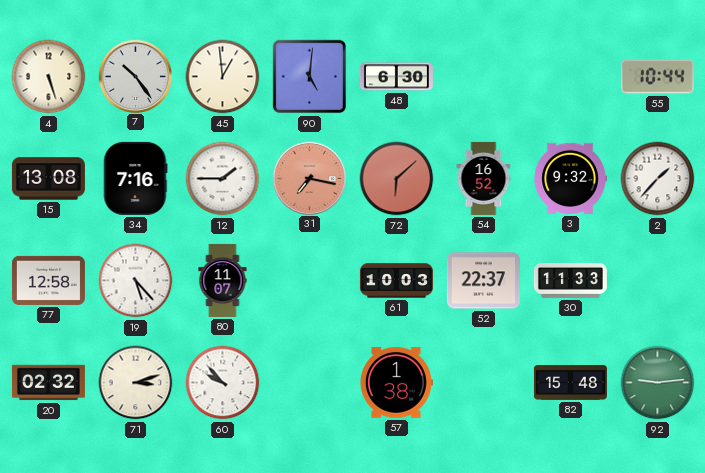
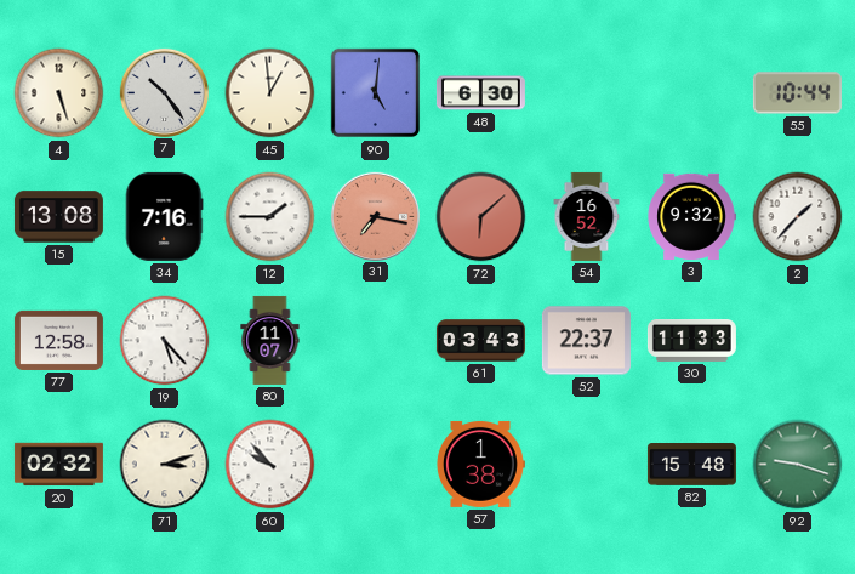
61: 10:03 -> 03:43
92: 9:14 -> 9:18
